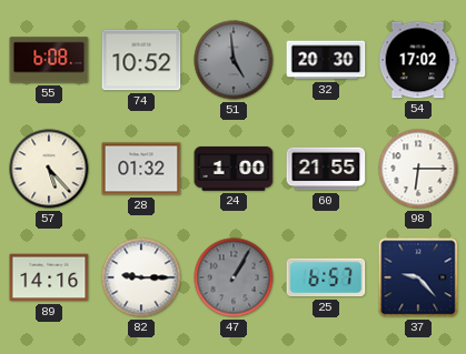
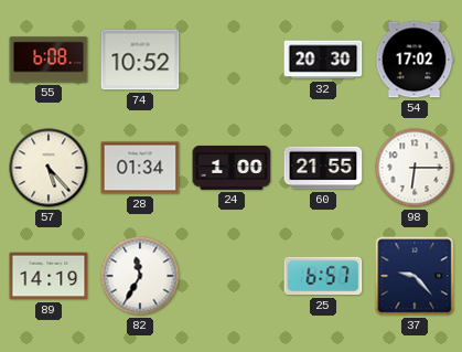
51: 4:59 -> none
28: 01:32 -> 01:34
89: 14:16 -> 14:19
82: 9:15 -> 11:35
47: 1:05 -> none
